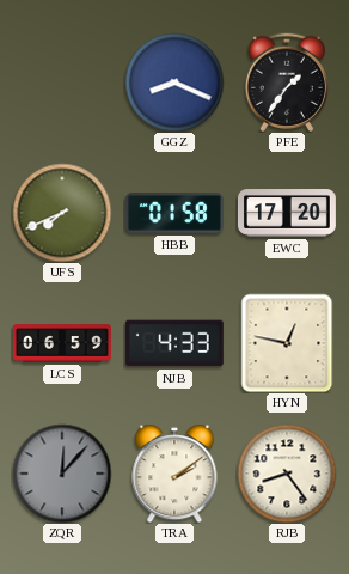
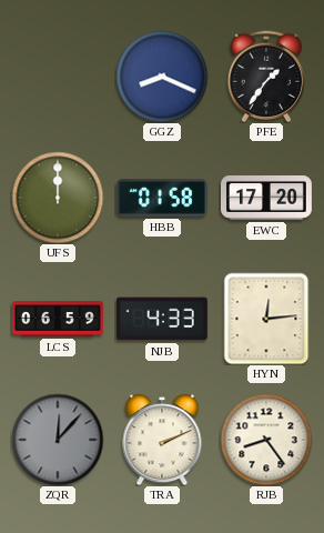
UFS: 7:41 -> 12:00
HYN: 12:47 -> 12:14
TRA: 2:09 -> 2:11
